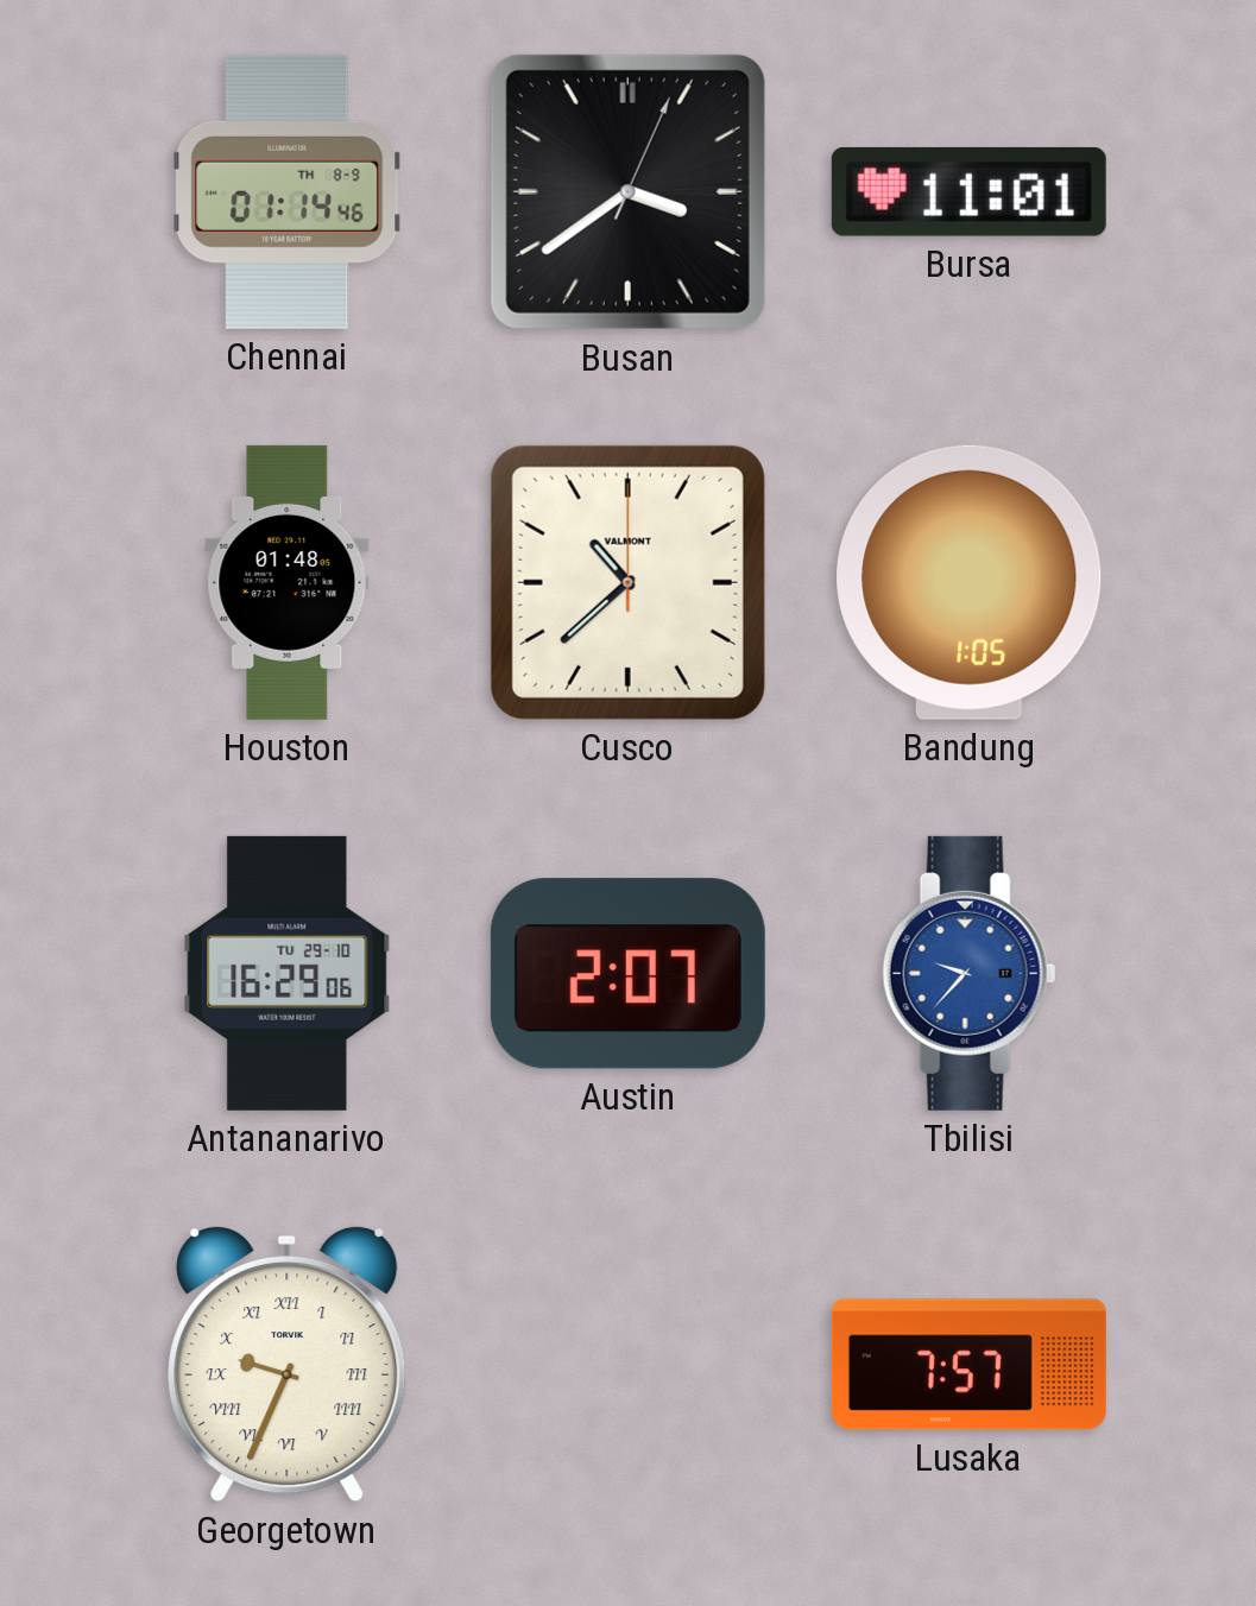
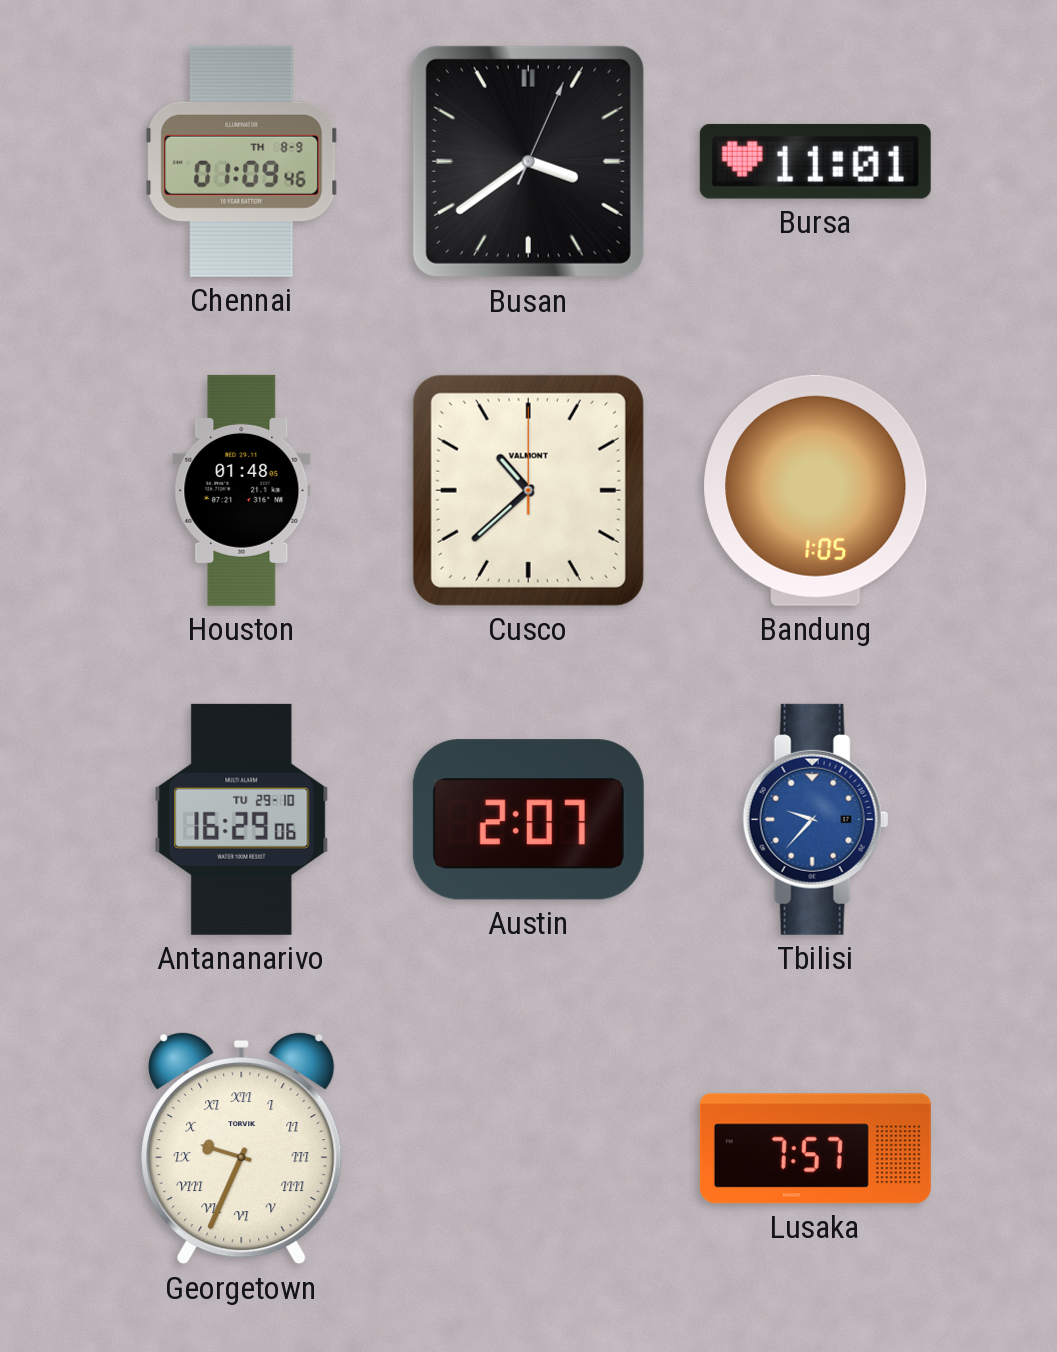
Chennai: 01:14 -> 01:09
